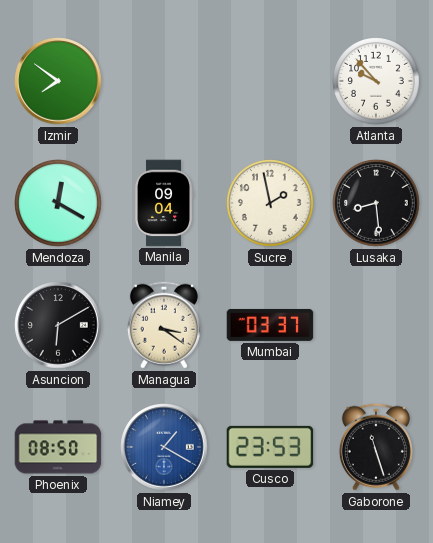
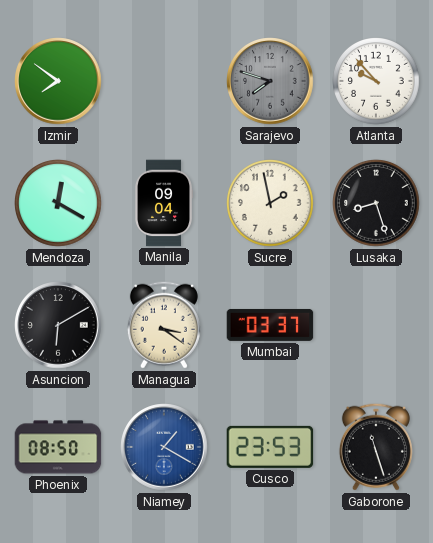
Sarajevo: none -> 7:48
Lusaka: 8:29 -> 8:27
